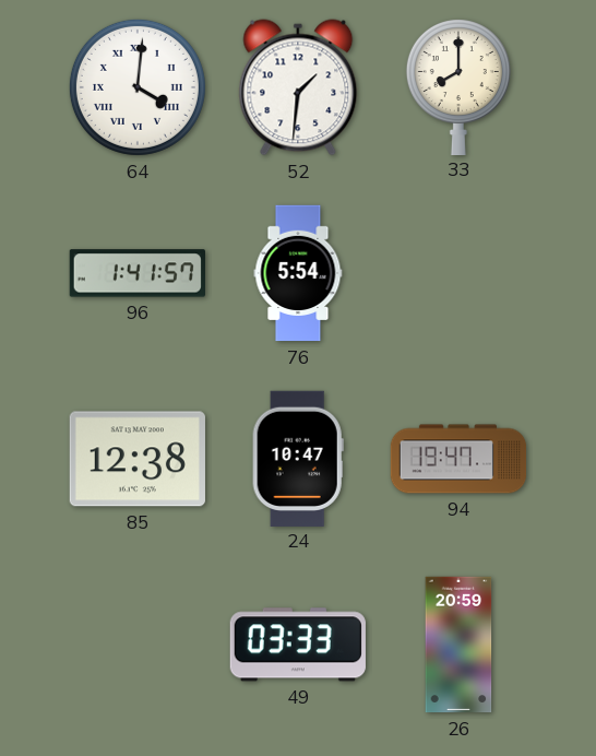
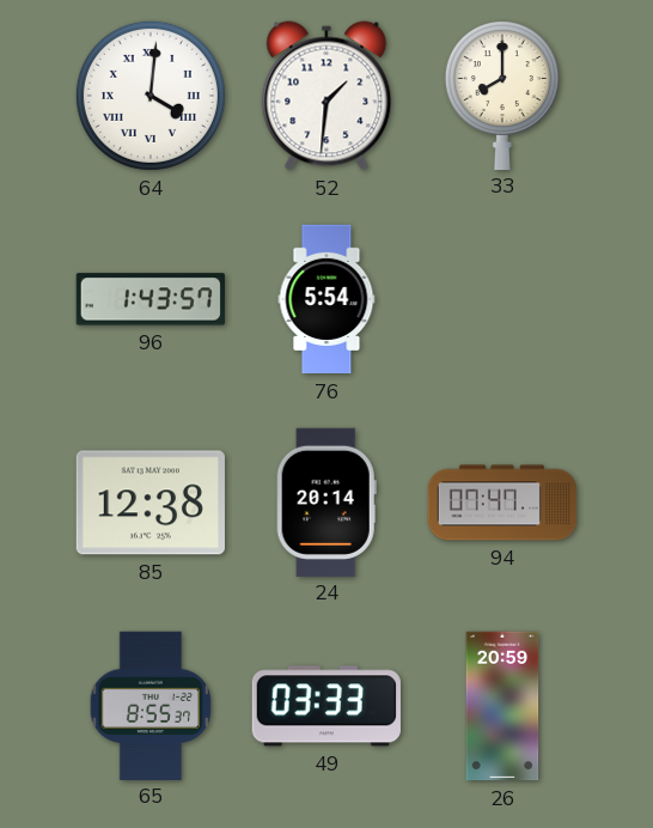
96: 1:41 -> 1:43
24: 10:47 -> 20:14
94: 19:47 -> 07:47
65: none -> 8:55
